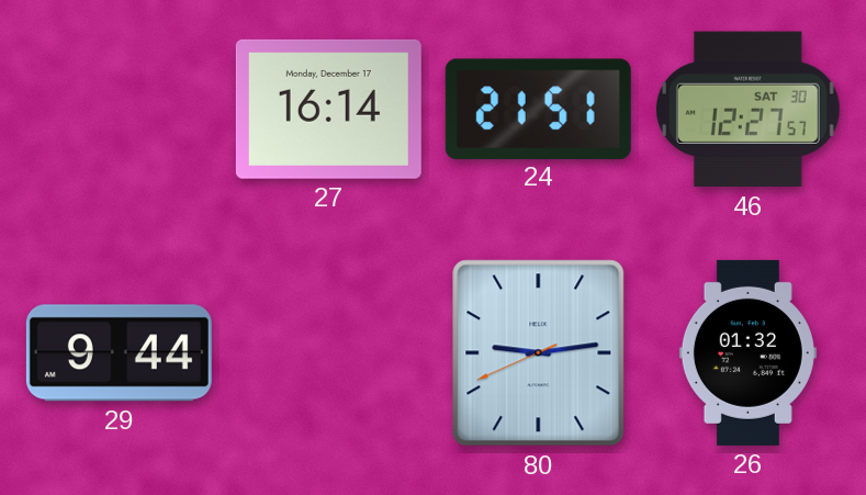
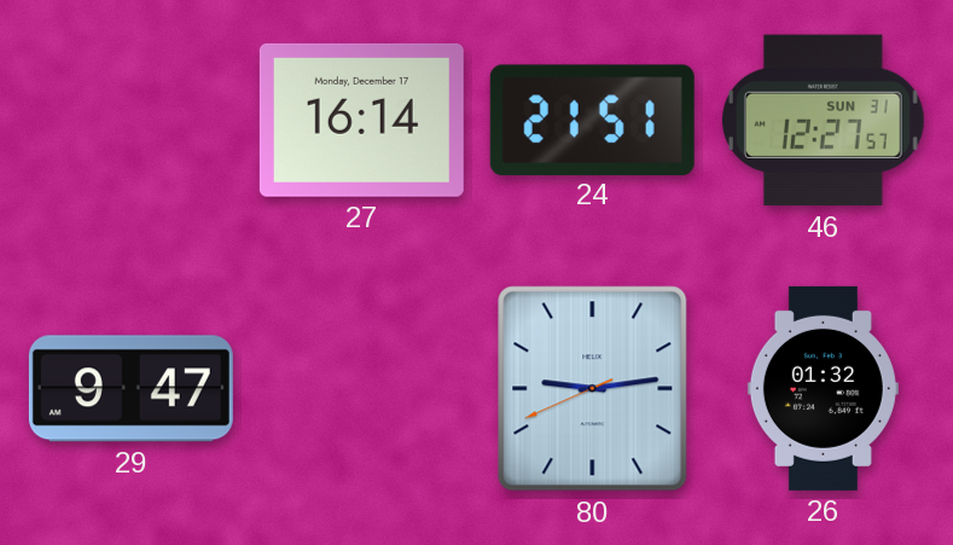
46 date: SAT 30 -> SUN 31
29: 9:44 -> 9:47
